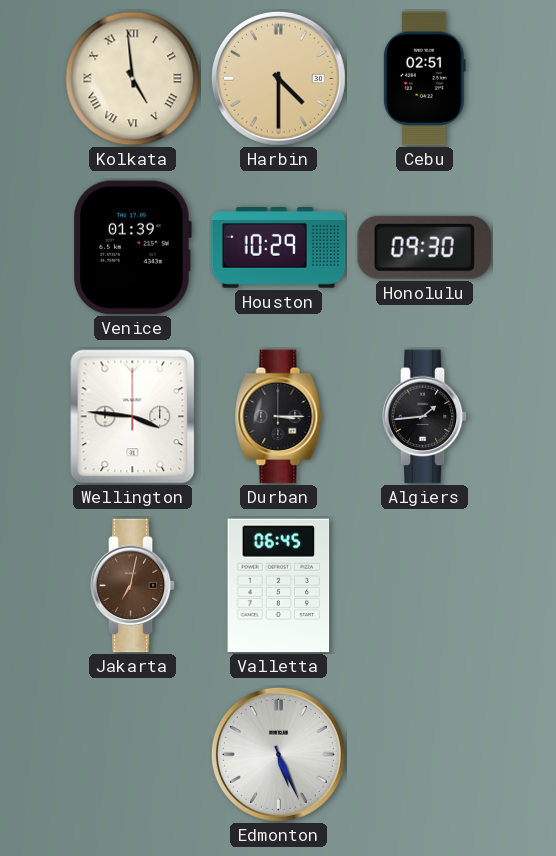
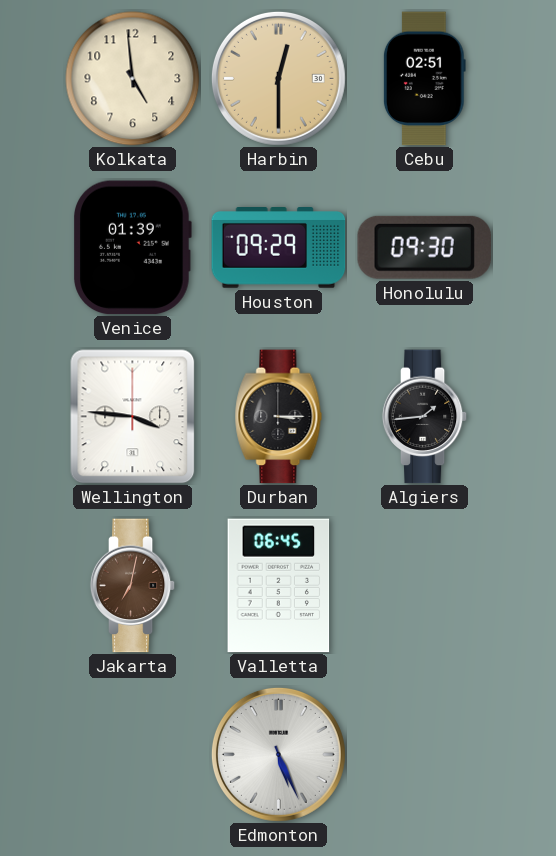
Kolkata numerals: Roman -> Arabic
Harbin: 4:30 -> 12:30
Houston: 10:29 -> 09:29
